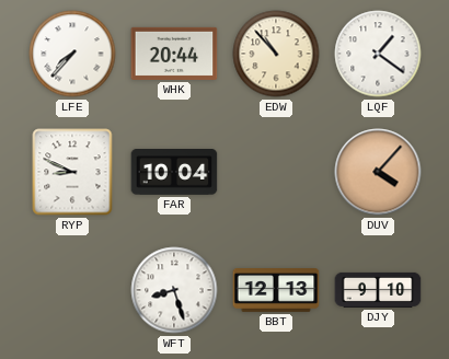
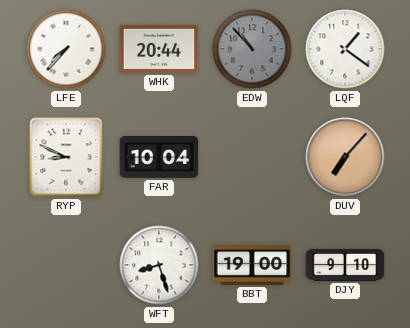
EDW dial: cream -> grey
DUV: 4:07 -> 7:07
BBT: 12:13 -> 19:00
